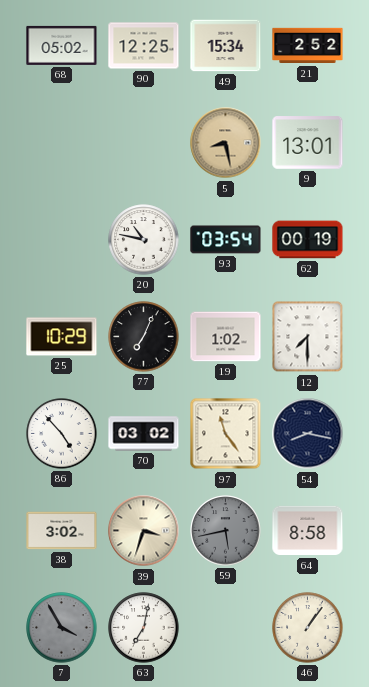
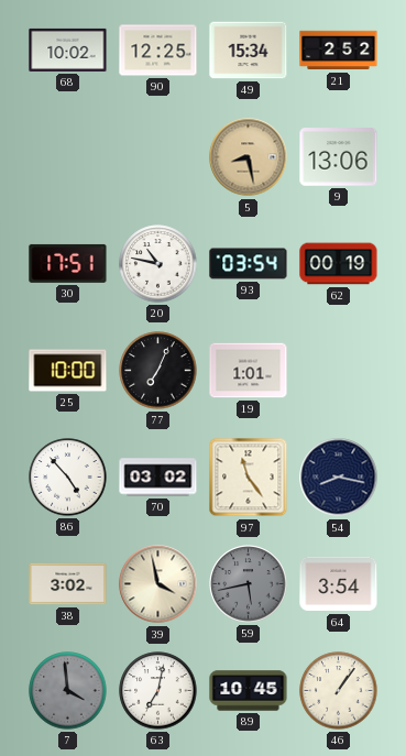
68: 05:02 -> 10:02
9: 13:01 -> 13:06
30: none -> 17:51
25: 10:29 -> 10:00
19: 1:02 -> 1:01
12: 7:30 -> none
39: 3:33 -> 3:58
64: 8:58 -> 3:54
7: 3:55 -> 3:59
89: none -> 10:45
